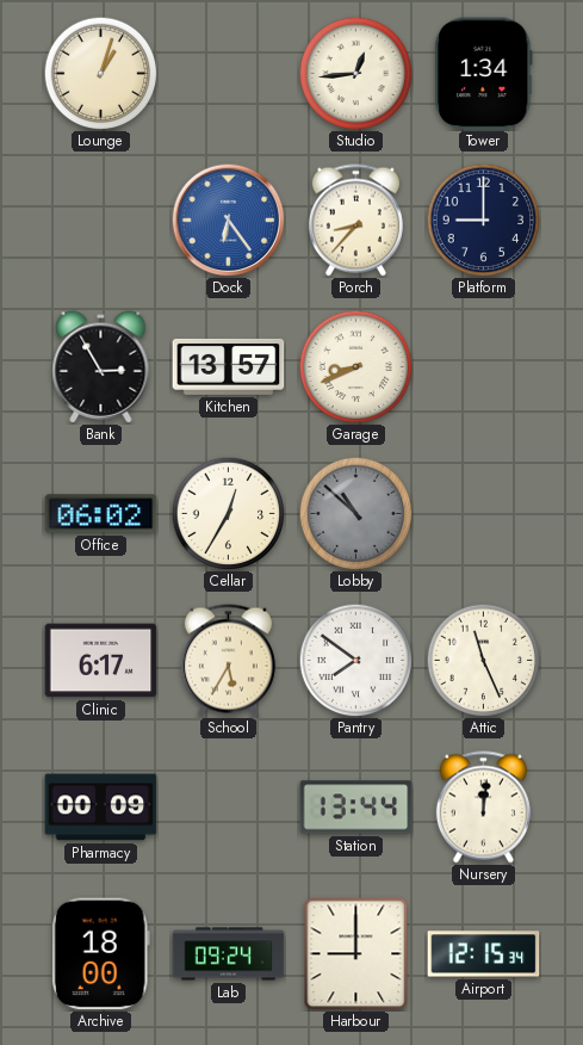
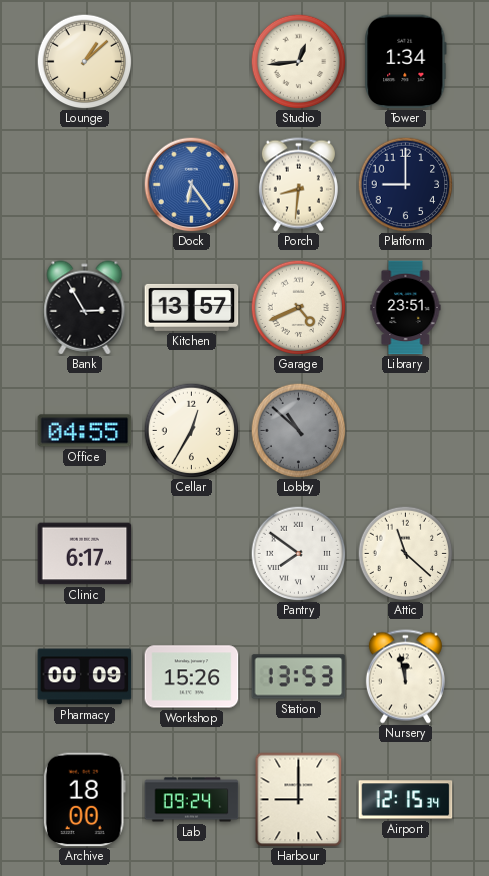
Lounge: 1:03 -> 1:08
Porch: 8:37 -> 8:31
Garage: 8:41 -> 4:41
Library: none -> 23:51
Office: 06:02 -> 04:55
School: 5:35 -> none
Attic: 11:26 -> 11:22
Workshop: none -> 15:26
Station: 13:44 -> 13:53
Nursery: 12:01 -> 11:58
